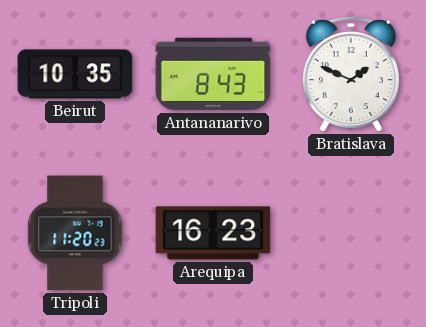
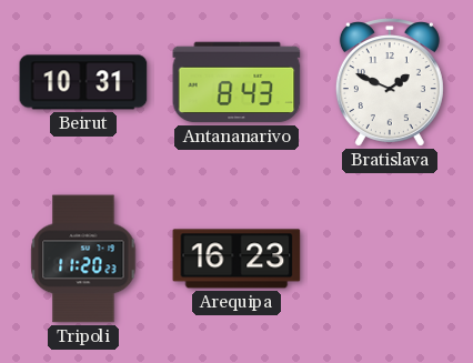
Beirut: 10:35 -> 10:31
